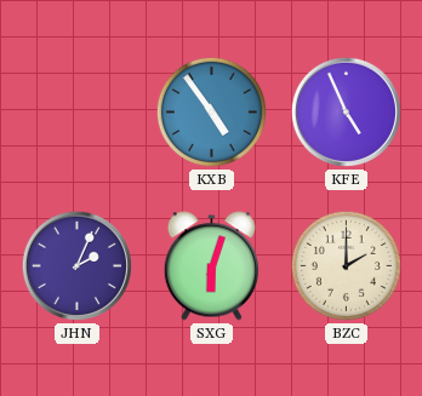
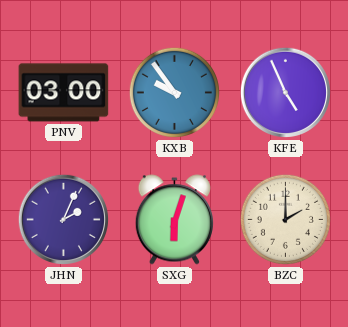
PNV: none -> 03:00
KXB: 4:54 -> 9:54
